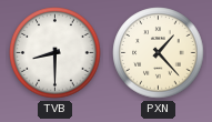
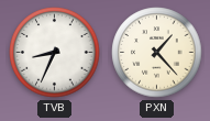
TVB: 8:30 -> 8:34
